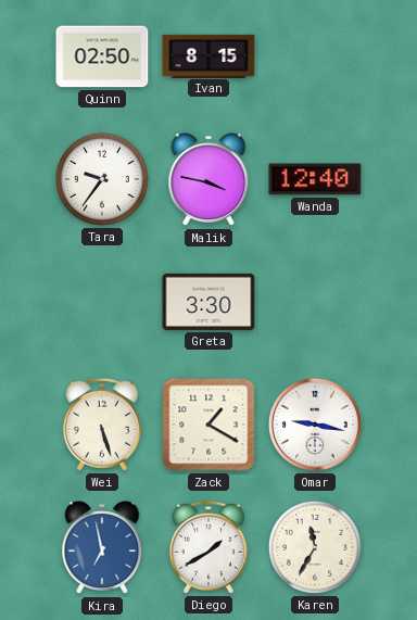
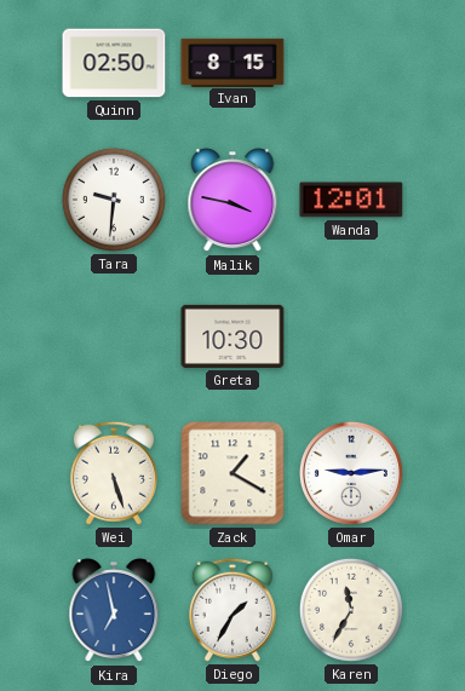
Tara: 9:36 -> 9:31
Wanda: 12:40 -> 12:01
Greta: 3:30 -> 10:30
Omar: 9:17 -> 9:14
Diego: 1:40 -> 1:35
